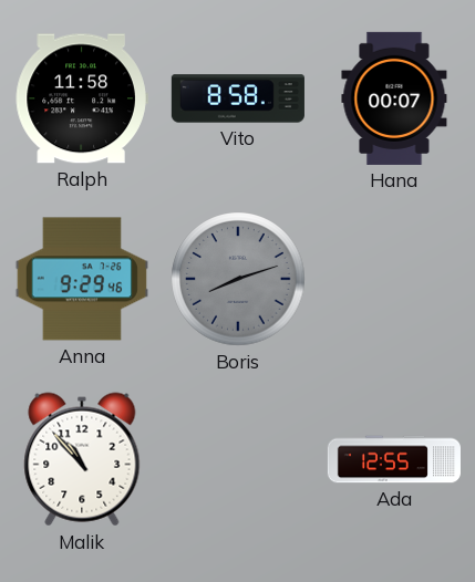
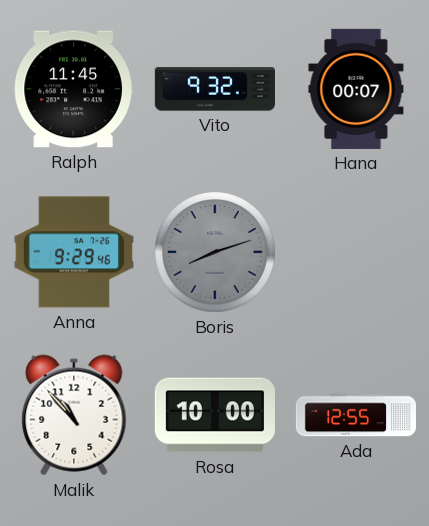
Ralph: 11:58 -> 11:45
Vito: 8:58 -> 9:32
Rosa: none -> 10:00
